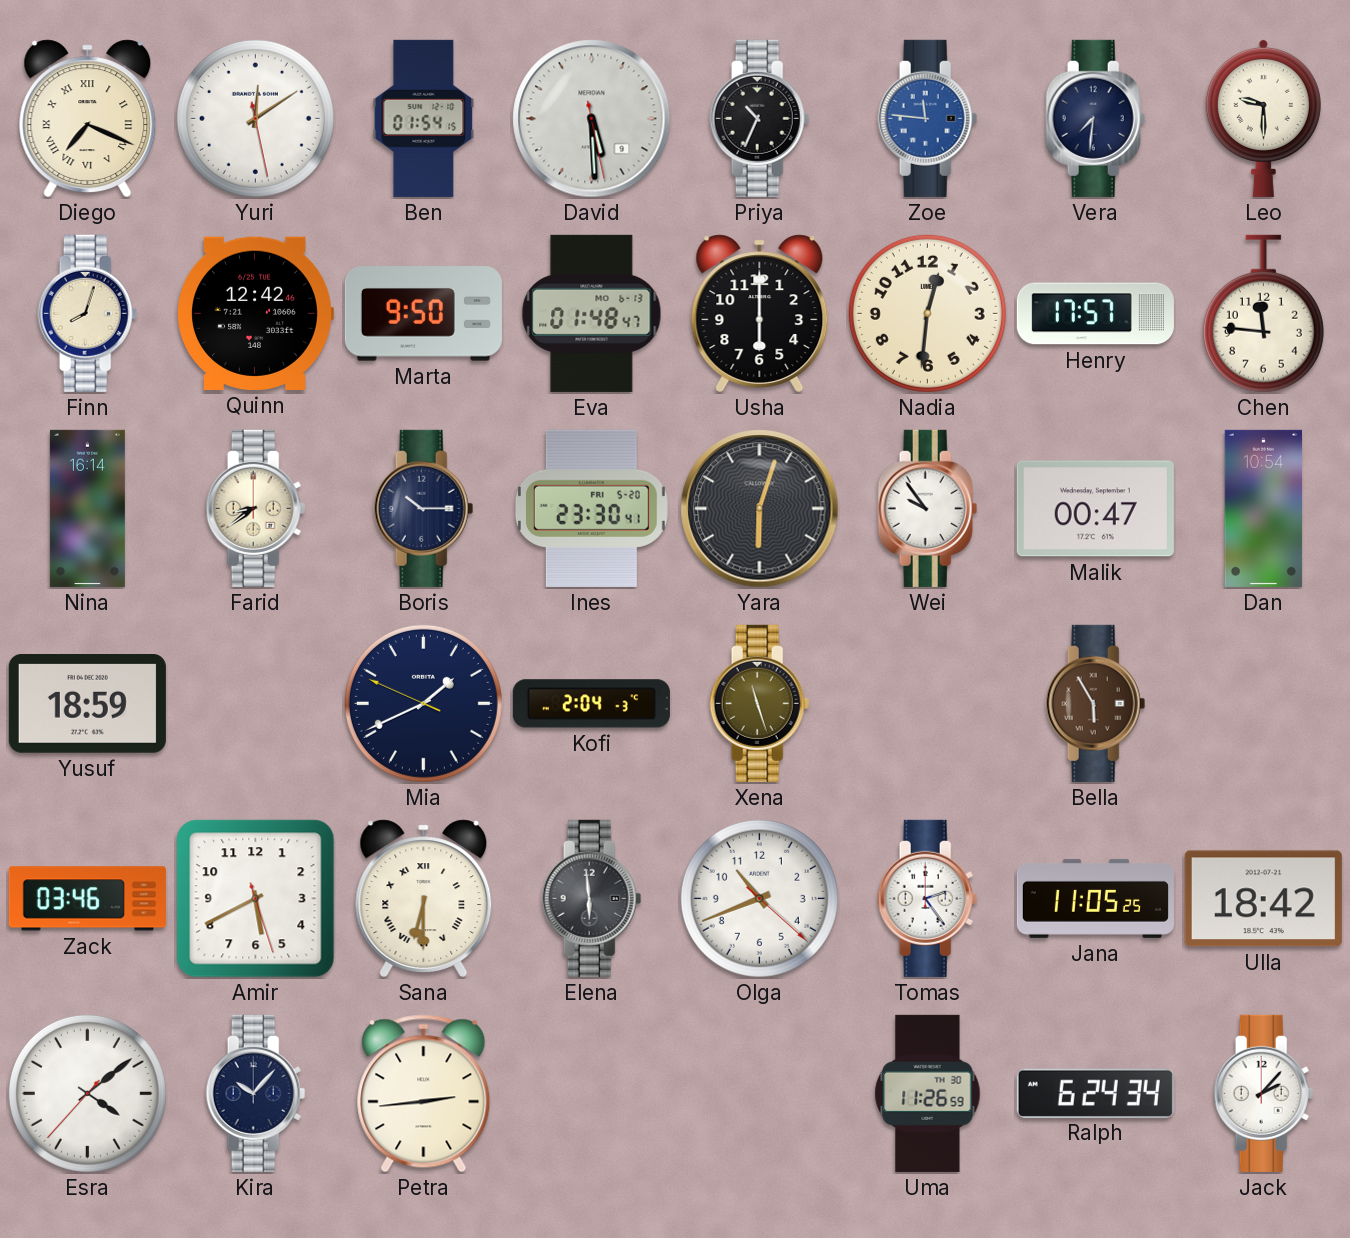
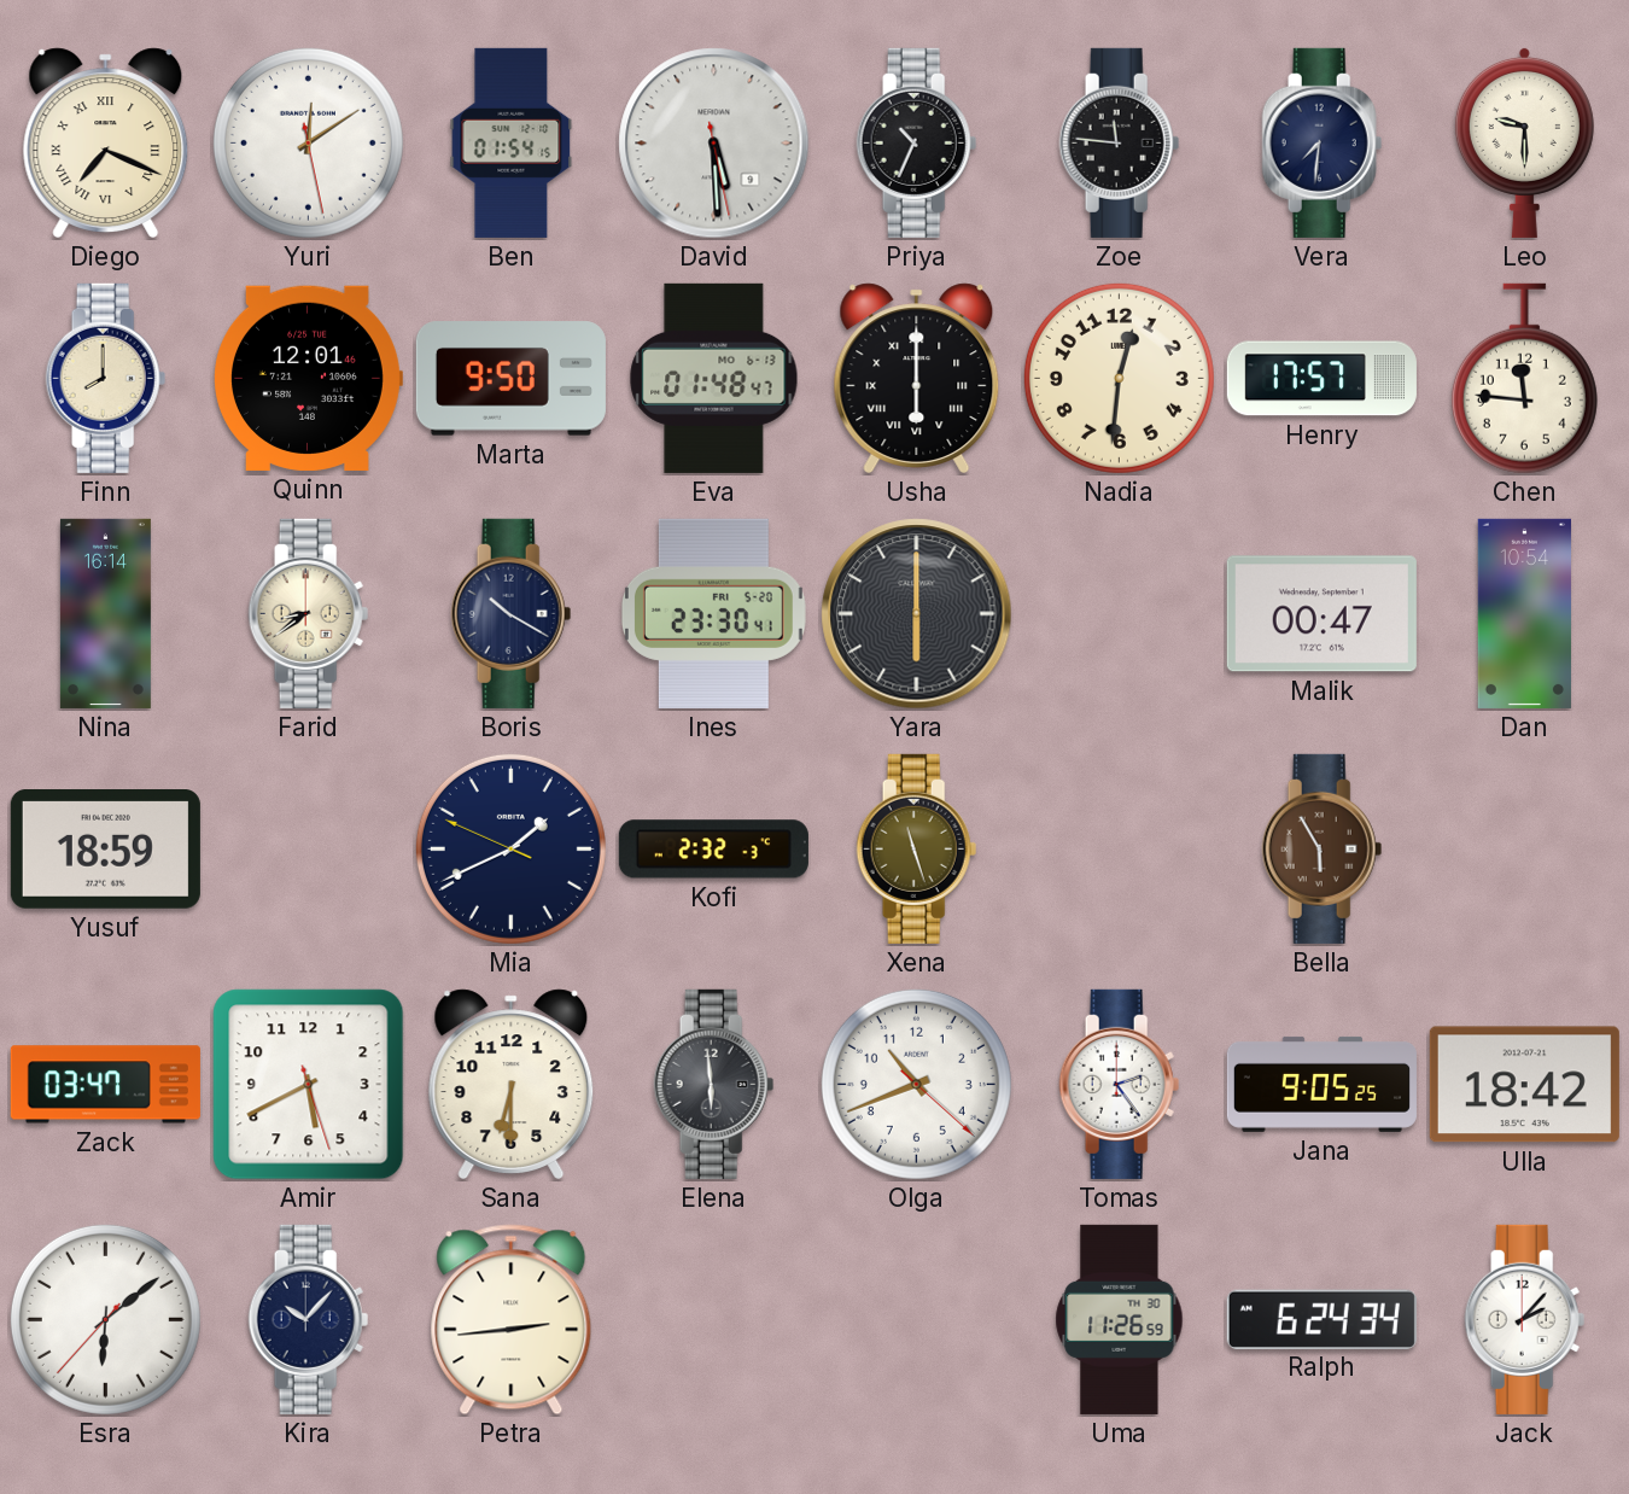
Zoe dial: blue -> black
Finn: 8:03 -> 8:00
Quinn: 12:42 -> 12:01
Usha numerals: Arabic -> Roman
Boris: 10:15 -> 10:20
Yara: 6:03 -> 6:00
Wei: 9:54 -> none
Kofi: 2:04 -> 2:32
Zack: 03:46 -> 03:47
Sana numerals: Roman -> Arabic
Jana: 11:05 -> 9:05
Esra: 4:08 -> 6:08
